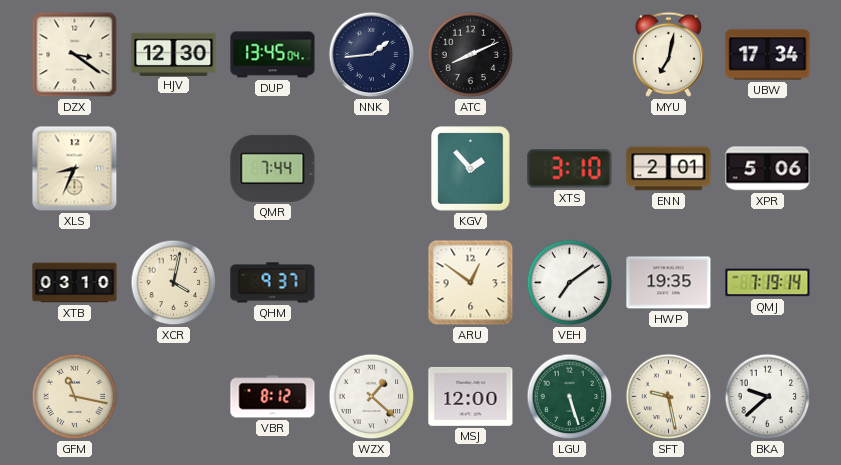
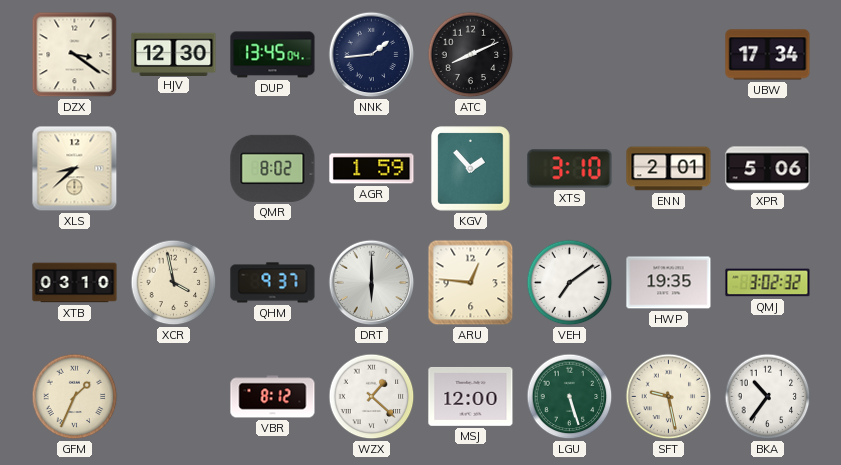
MYU: 7:02 -> none
XLS: 8:34 -> 8:38
QMR: 7:44 -> 8:02
AGR: none -> 1:59
XCR: 4:02 -> 3:58
DRT: none -> 6:00
ARU: 12:51 -> 12:46
QMJ: 7:19 -> 3:02
GFM: 11:17 -> 1:34
BKA: 9:38 -> 10:36
